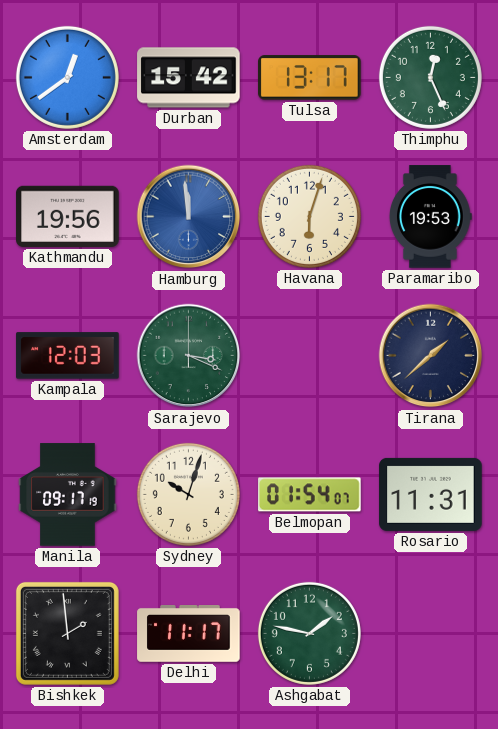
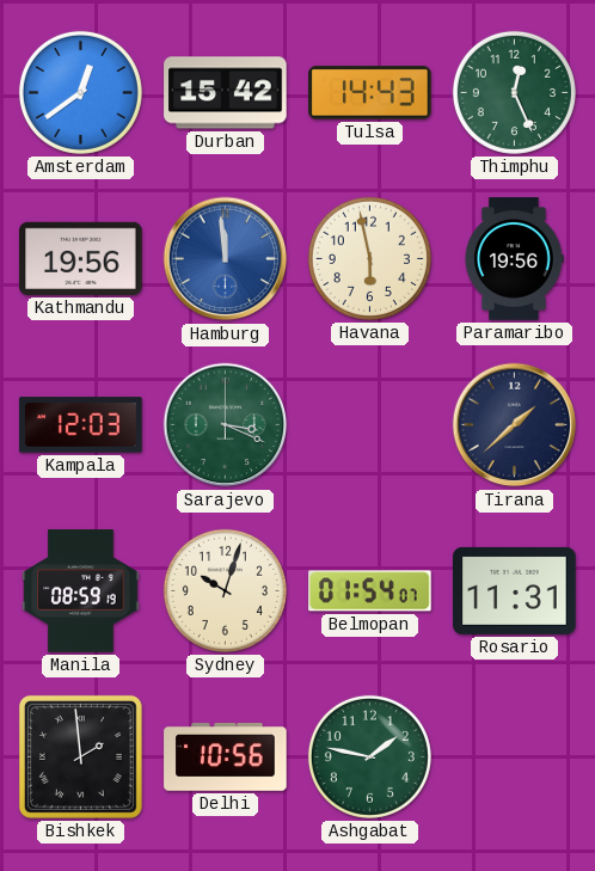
Tulsa: 13:17 -> 14:43
Havana: 6:03 -> 5:58
Paramaribo: 19:53 -> 19:56
Manila: 09:17 -> 08:59
Delhi: 11:17 -> 10:56
